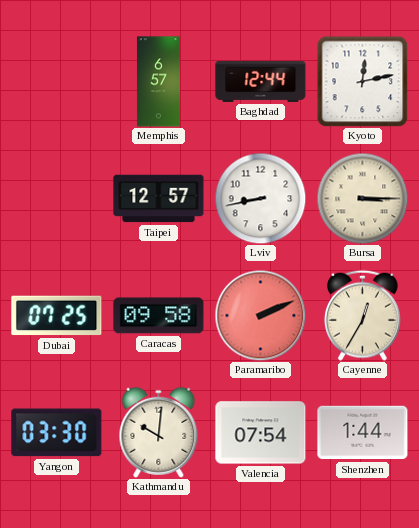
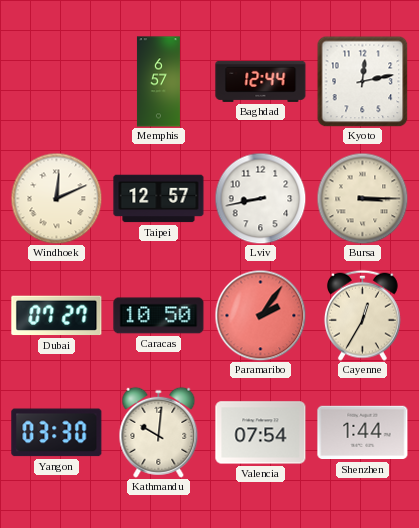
Windhoek: none -> 12:11
Dubai: 07:25 -> 07:27
Caracas: 09:58 -> 10:50
Paramaribo: 2:11 -> 2:06
